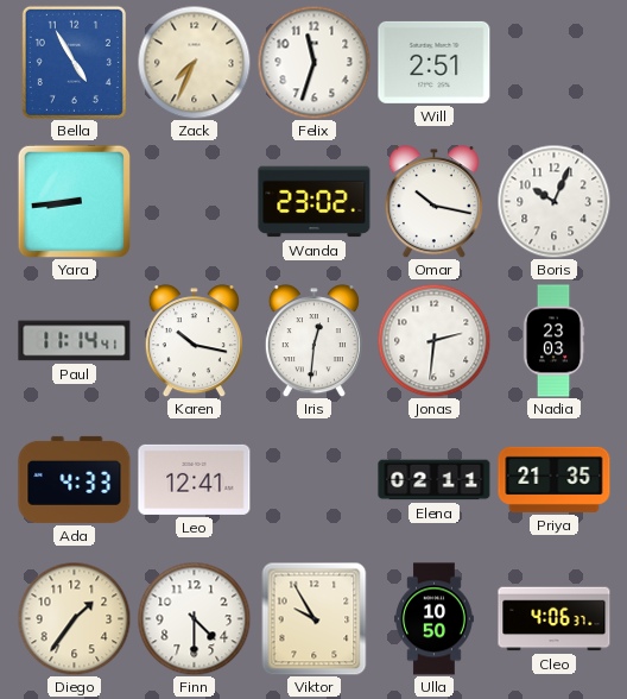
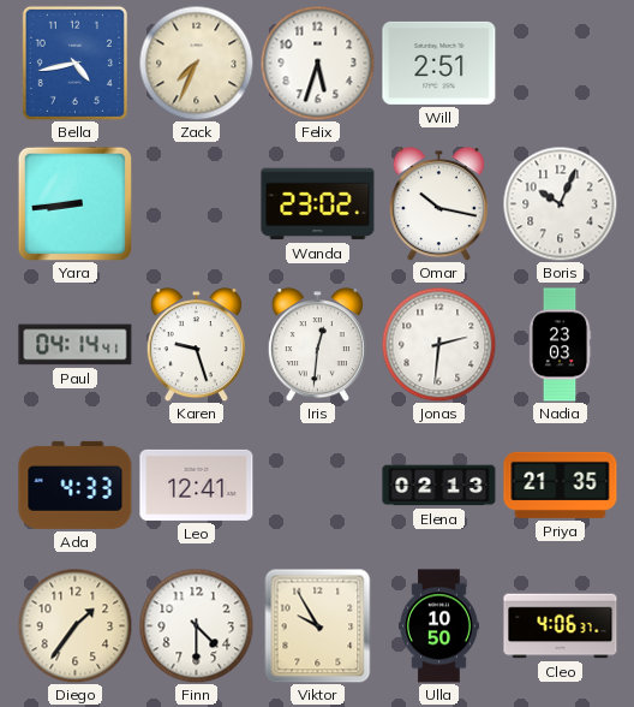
Bella: 4:55 -> 4:43
Felix: 11:33 -> 5:33
Paul: 11:14 -> 04:14
Karen: 10:17 -> 9:27
Elena: 02:11 -> 02:13
